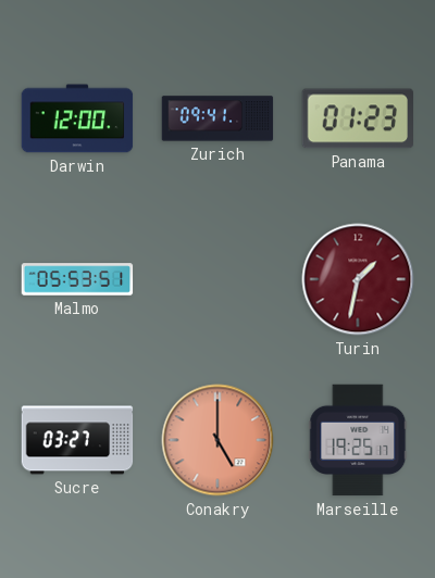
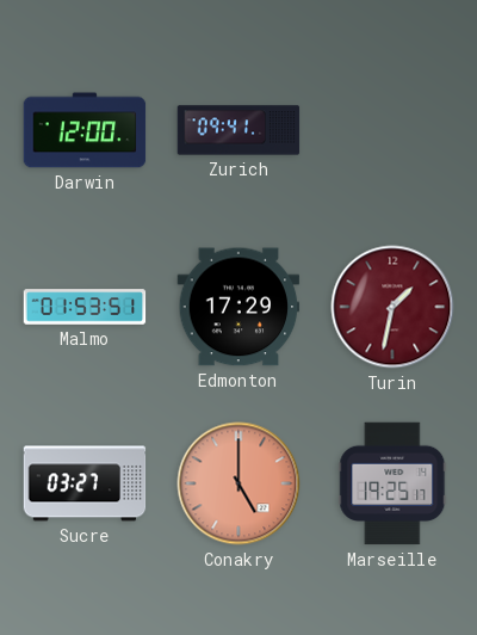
Panama: 01:23 -> none
Malmo: 05:53 -> 01:53
Edmonton: none -> 17:29
